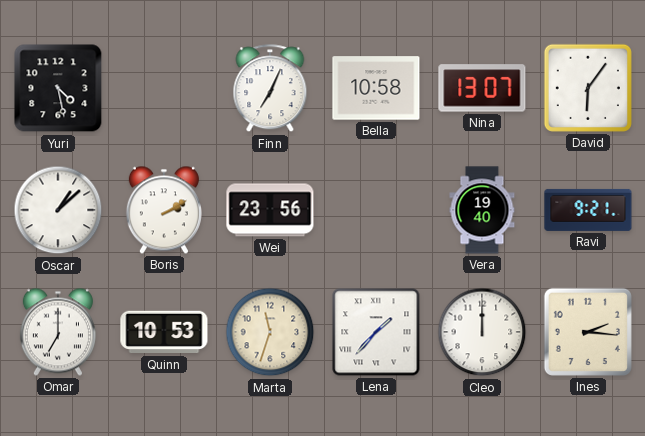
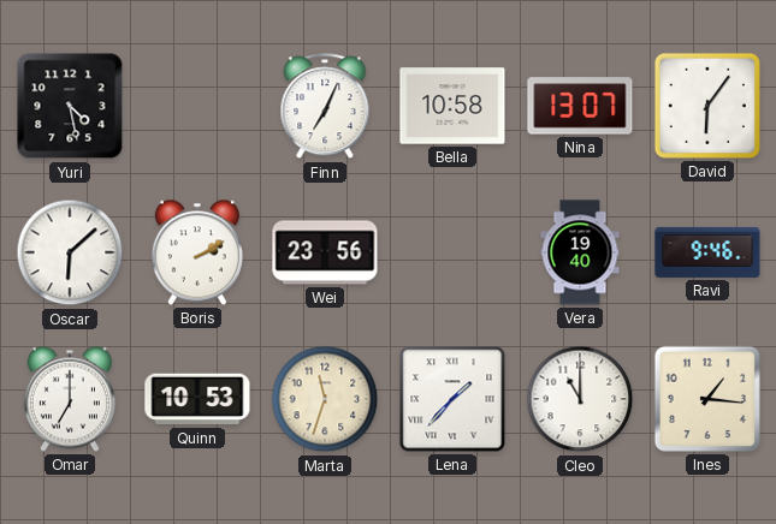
Oscar: 1:08 -> 6:08
Ravi: 9:21 -> 9:46
Cleo: 12:00 -> 11:00
Ines: 2:16 -> 1:16
